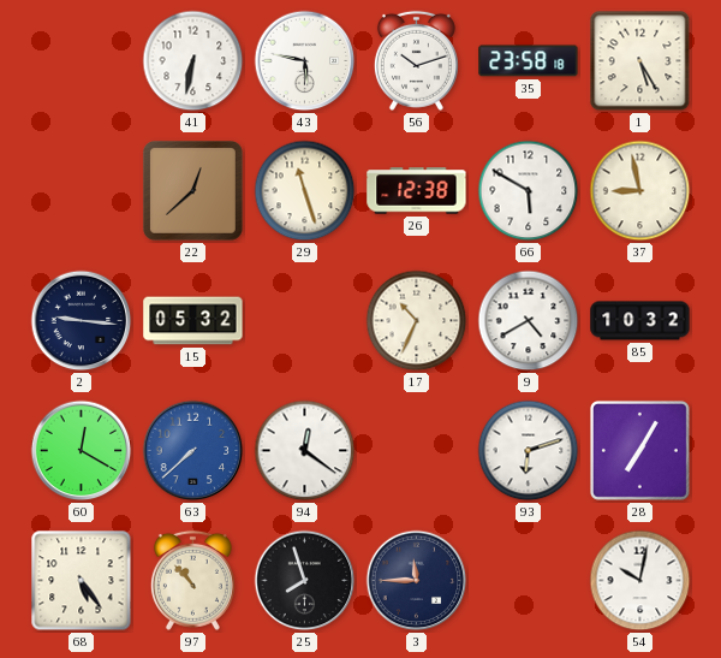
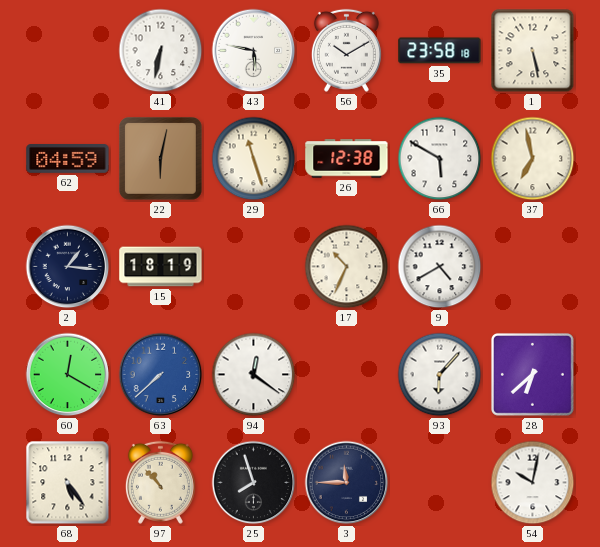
56: 10:12 -> 10:10
1: 5:25 -> 5:28
62: none -> 04:59
22: 12:38 -> 6:02
37: 8:58 -> 6:58
2: 9:16 -> 1:16
15: 05:32 -> 18:19
85: 10:32 -> none
93: 6:12 -> 6:07
28: 7:05 -> 6:38
